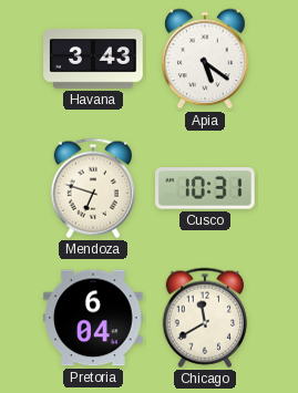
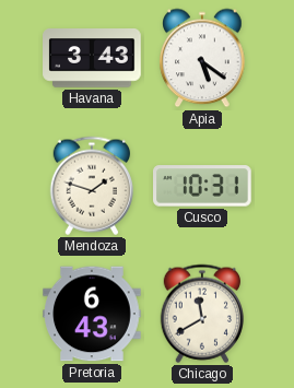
Mendoza: 6:48 -> 1:48
Pretoria: 6:04 -> 6:43
